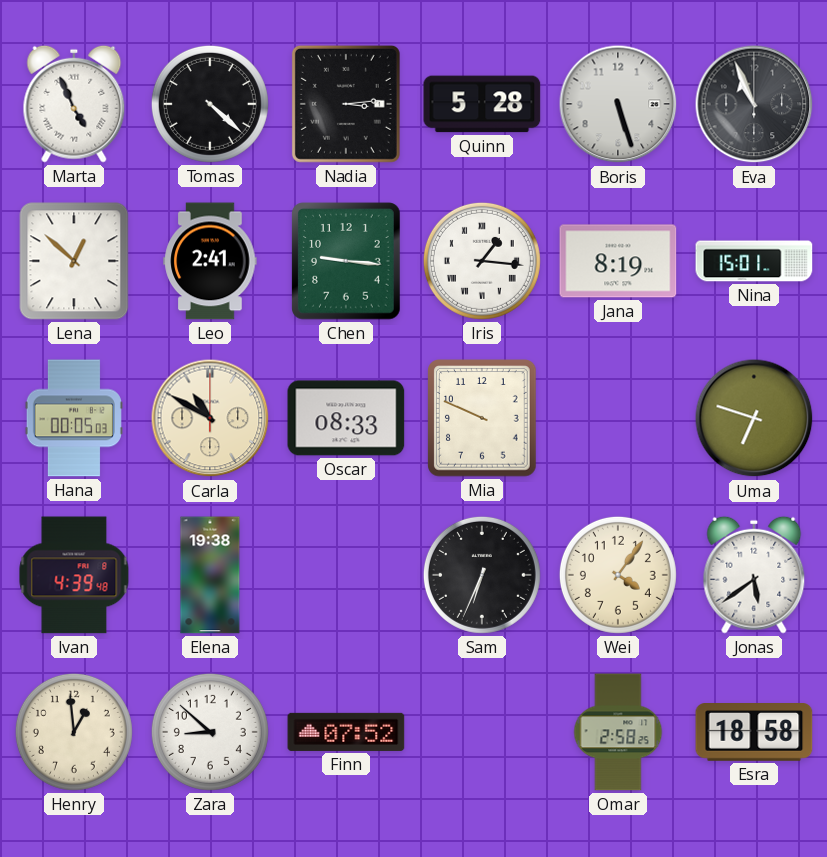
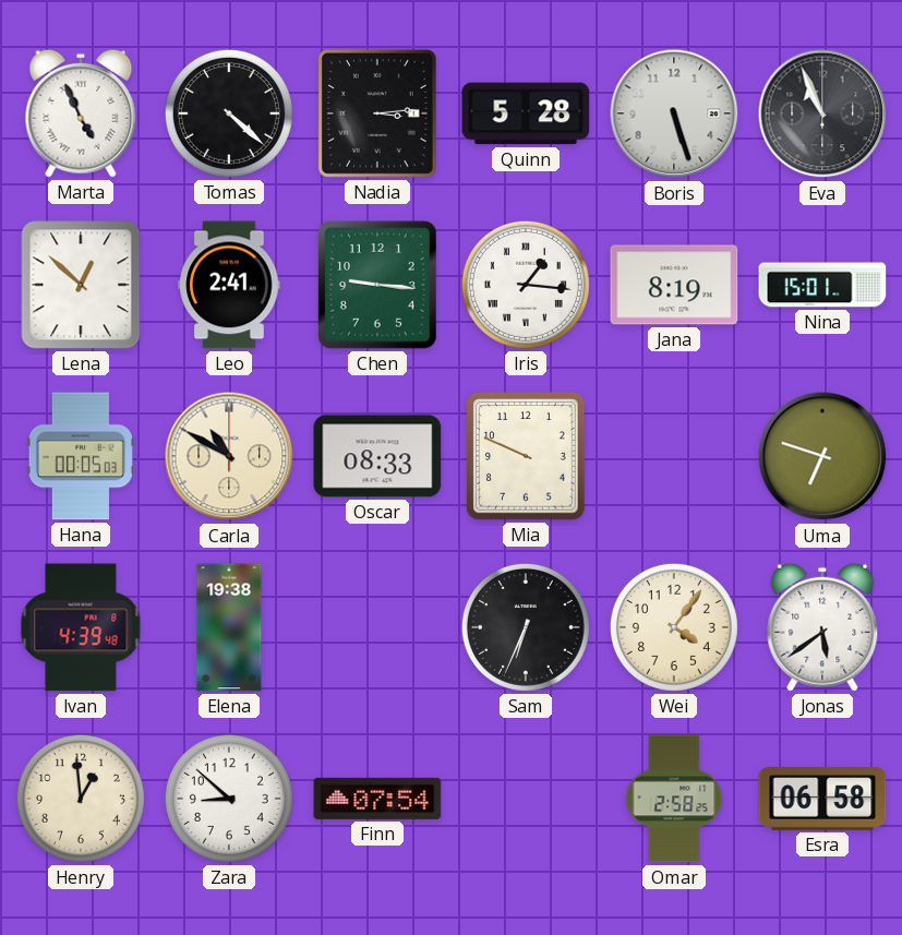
Finn: 07:52 -> 07:54
Esra: 18:58 -> 06:58
